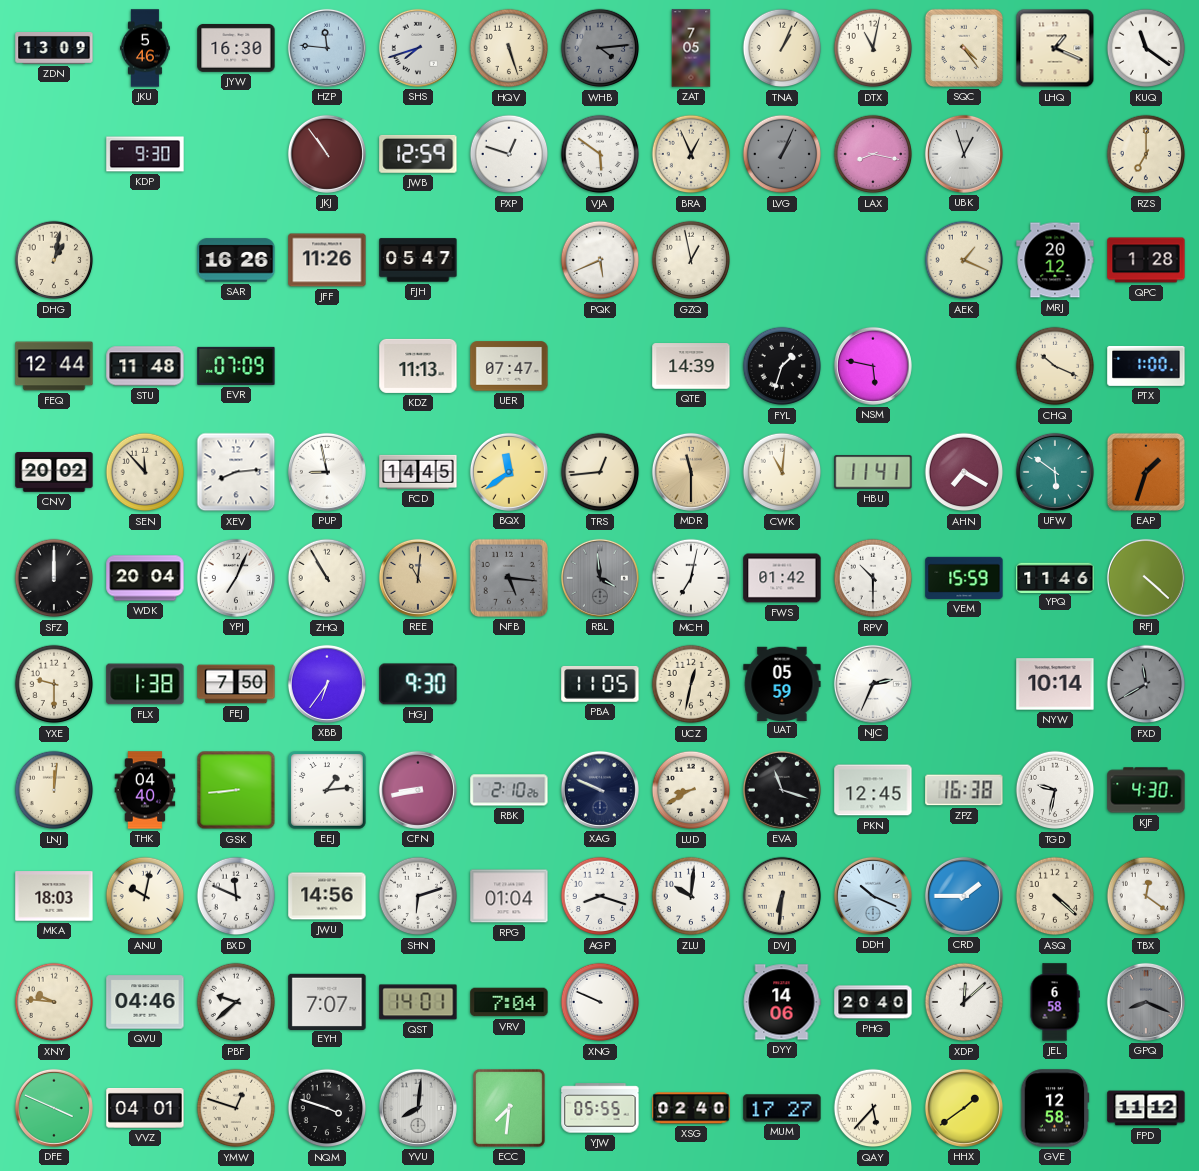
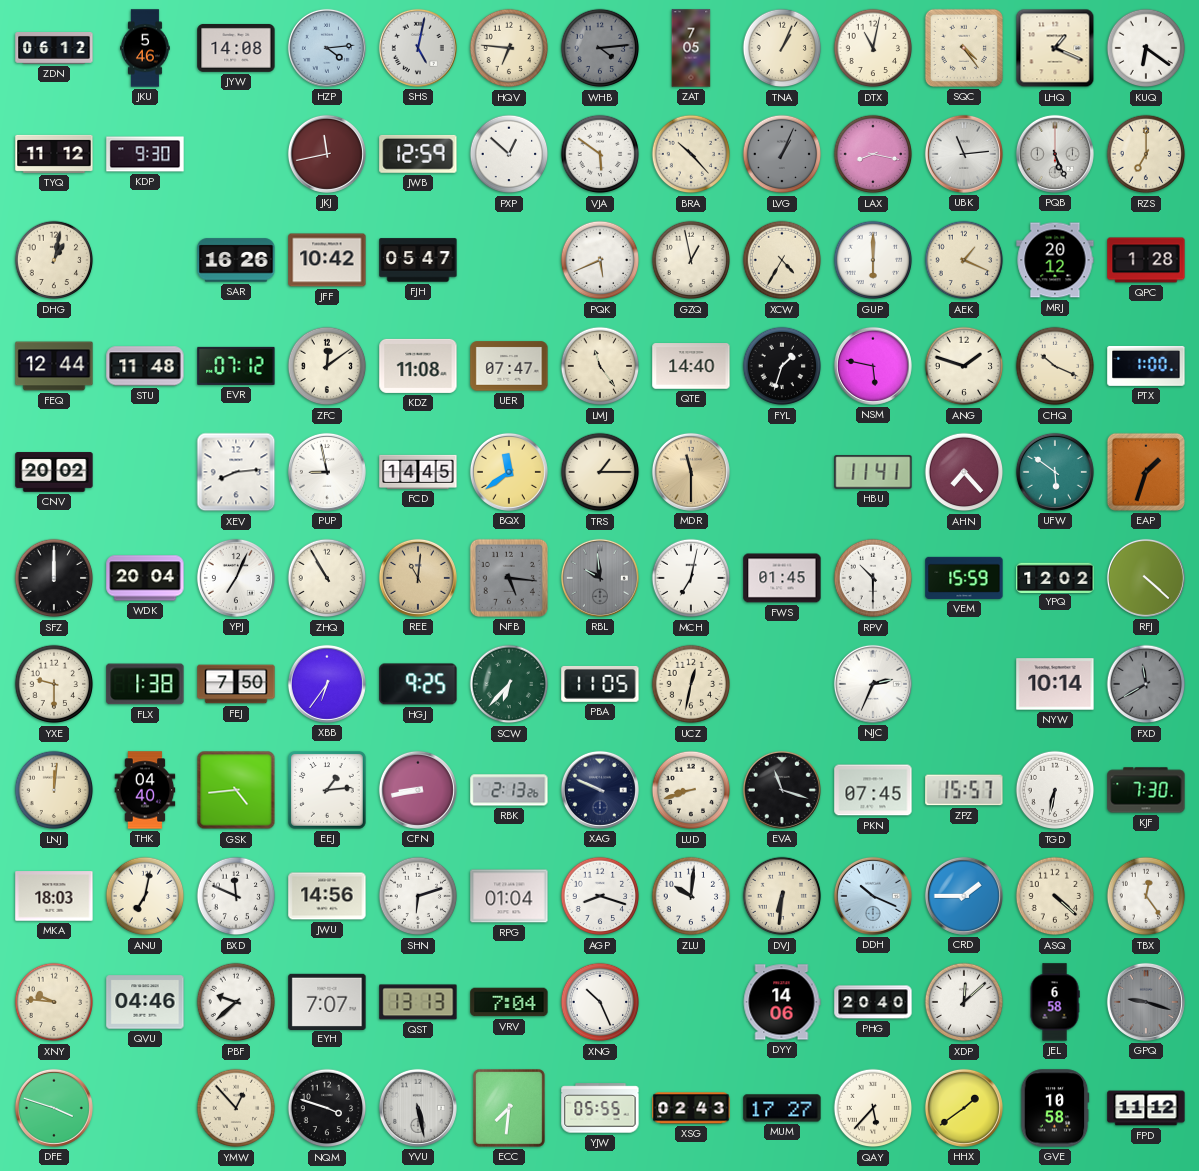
ZDN: 13:09 -> 06:12
JYW: 16:30 -> 14:08
HZP: 11:46 -> 4:14
SHS: 7:42 -> 5:02
HQV: 5:27 -> 6:46
KUQ: 11:21 -> 6:21
TYQ: none -> 11:12
JKJ: 10:54 -> 11:43
PXP: 12:48 -> 12:52
BRA: 12:56 -> 10:23
UBK: 12:57 -> 11:14
PQB: none -> 5:26
JFF: 11:26 -> 10:42
XCW: none -> 4:35
GUP: none -> 6:00
EVR: 07:09 -> 07:12
ZFC: none -> 12:09
KDZ: 11:13 -> 11:08
LMJ: none -> 11:24
QTE: 14:39 -> 14:40
ANG: none -> 1:48
SEN: 11:53 -> none
TRS: 12:44 -> 1:15
CWK: 11:01 -> none
AHN: 7:20 -> 7:23
RBL: 3:59 -> 9:59
FWS: 01:42 -> 01:45
YPQ: 11:46 -> 12:02
HGJ: 9:30 -> 9:25
SCW: none -> 6:37
UAT: 05:59 -> none
GSK: 8:44 -> 4:44
RBK: 2:10 -> 2:13
LUD: 8:40 -> 8:42
PKN: 12:45 -> 07:45
ZPZ: 16:38 -> 15:57
TGD: 9:32 -> 6:32
KJF: 4:30 -> 7:30
ANU: 10:02 -> 7:02
TBX: 12:21 -> 12:24
QST: 14:01 -> 13:13
XNG: 9:49 -> 10:26
GPQ: 8:19 -> 9:18
DFE: 3:49 -> 3:48
VVZ: 04:01 -> none
YMW: 12:48 -> 12:53
YVU: 8:01 -> 5:28
XSG: 02:40 -> 02:43
GVE: 12:58 -> 10:58
